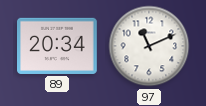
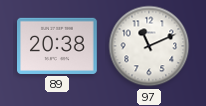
89: 20:34 -> 20:38
